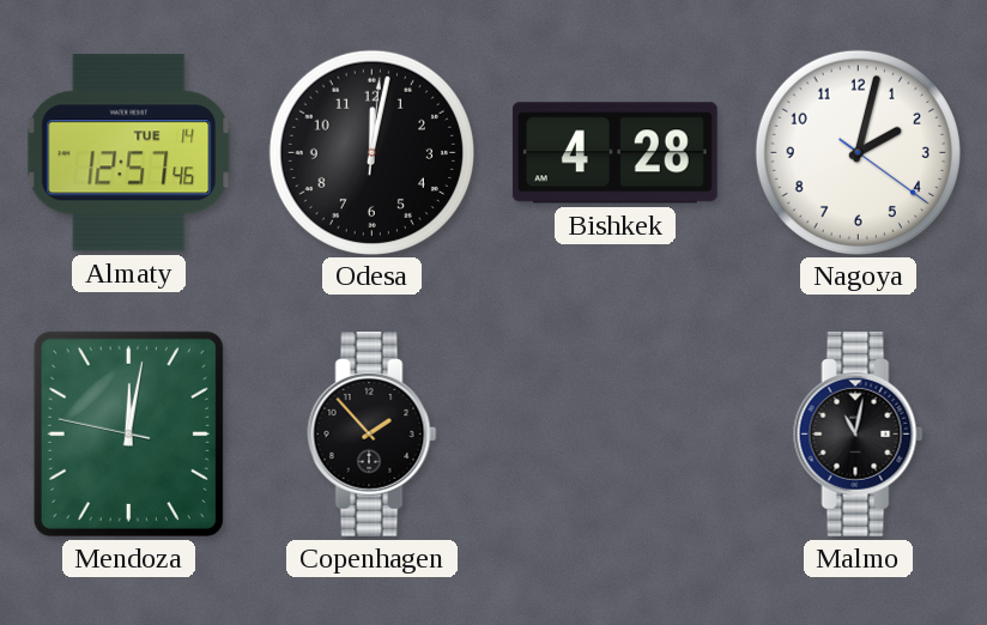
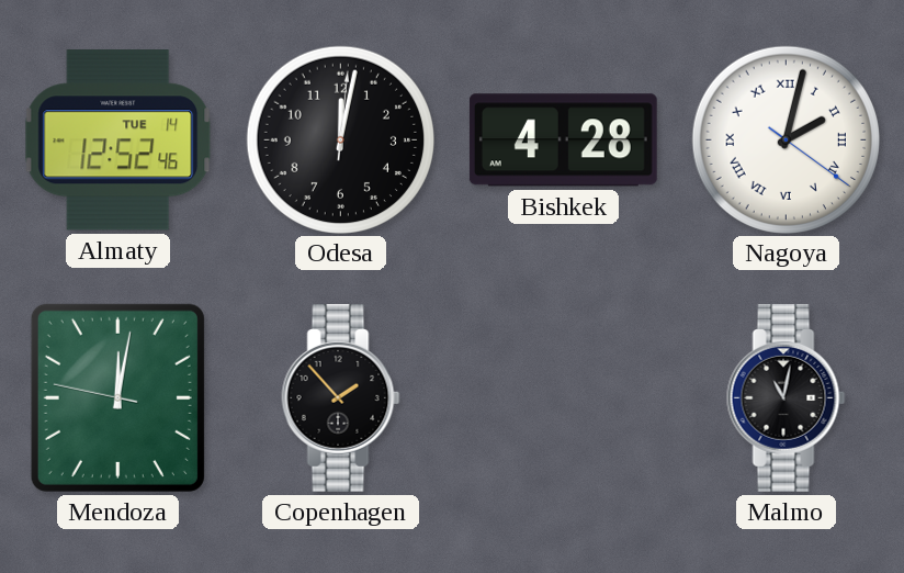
Almaty: 12:57 -> 12:52
Nagoya numerals: Arabic -> Roman
